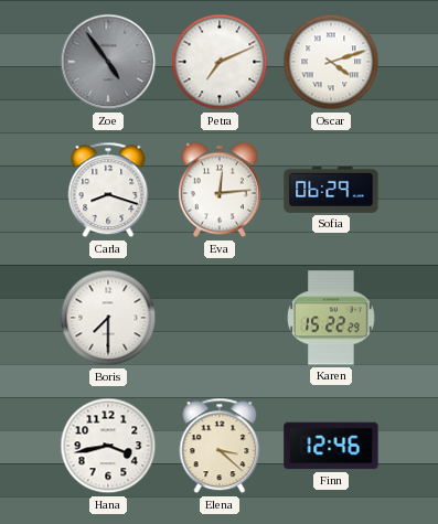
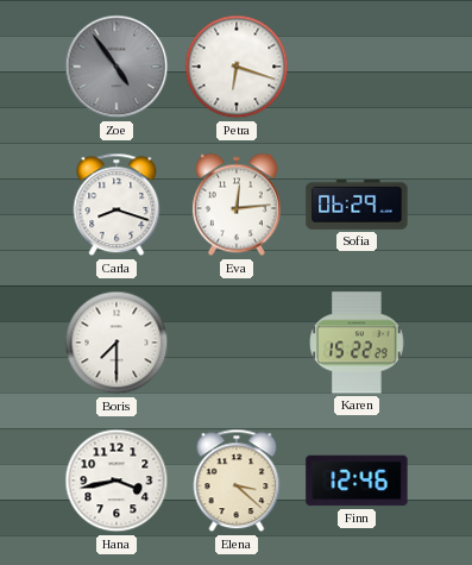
Petra: 7:11 -> 6:18
Oscar: 4:12 -> none
